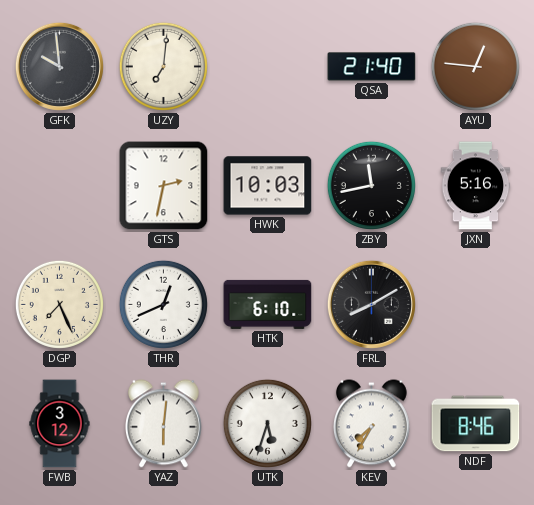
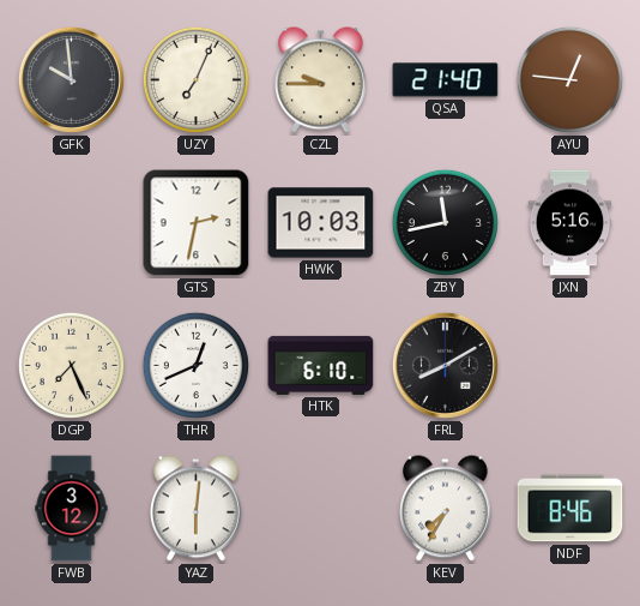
UZY: 7:01 -> 7:04
CZL: none -> 9:45
UTK: 5:33 -> none
